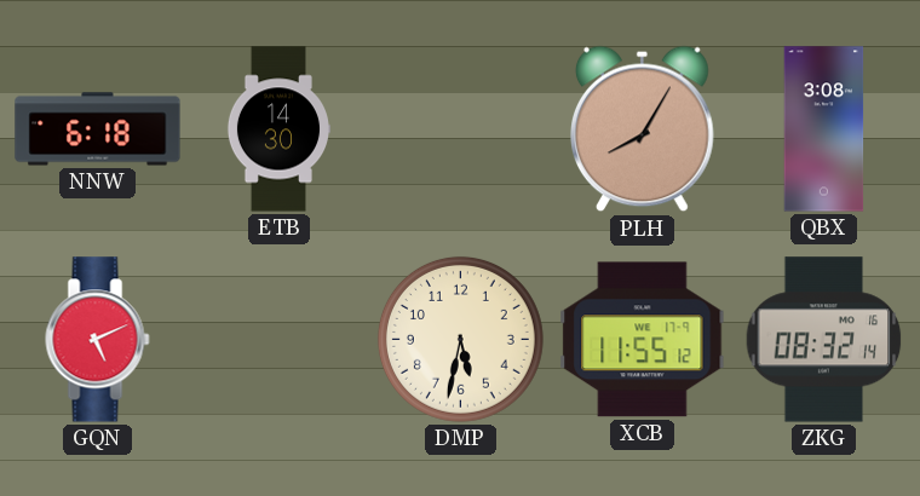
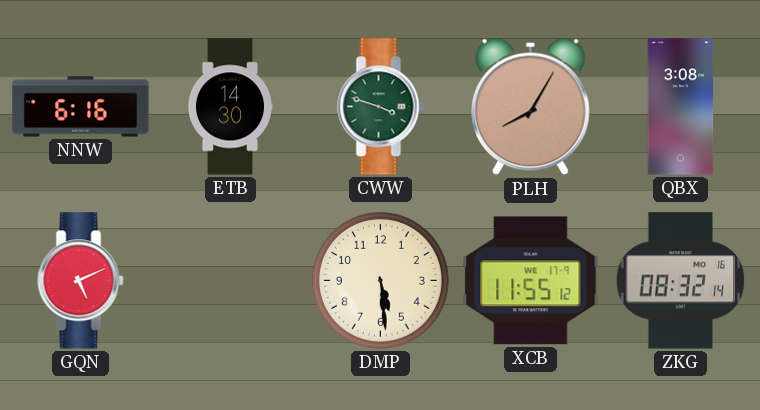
NNW: 6:18 -> 6:16
CWW: none -> 3:48
DMP: 5:32 -> 5:29
